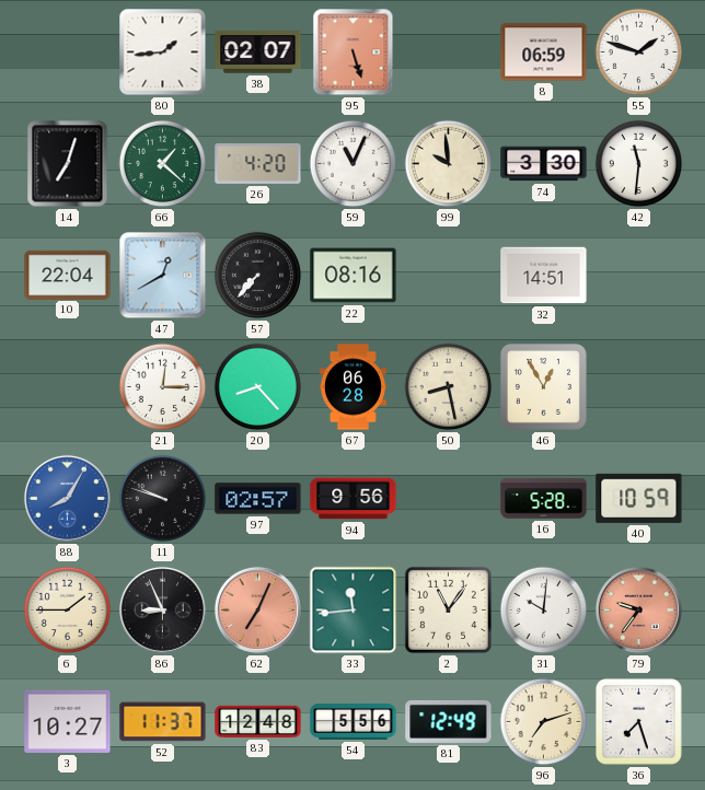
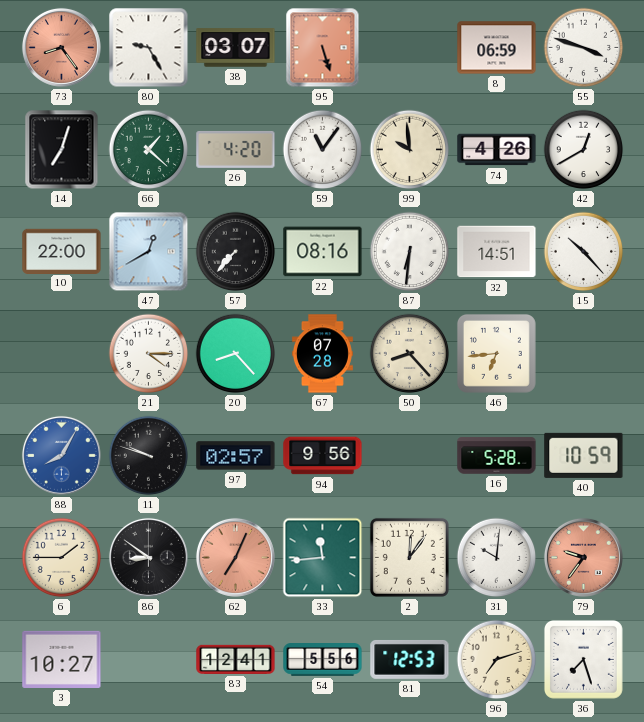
73: none -> 8:24
80: 1:44 -> 9:25
38: 02:07 -> 03:07
55: 1:48 -> 3:48
59: 11:04 -> 11:06
74: 3:30 -> 4:26
42: 11:31 -> 12:40
10: 22:04 -> 22:00
87: none -> 6:31
15: none -> 10:23
21: 12:15 -> 4:15
67: 06:28 -> 07:28
50: 8:28 -> 8:23
46: 12:55 -> 6:44
86: 8:56 -> 8:51
2: 11:06 -> 12:06
52: 11:37 -> none
83: 12:48 -> 12:41
81: 12:49 -> 12:53
